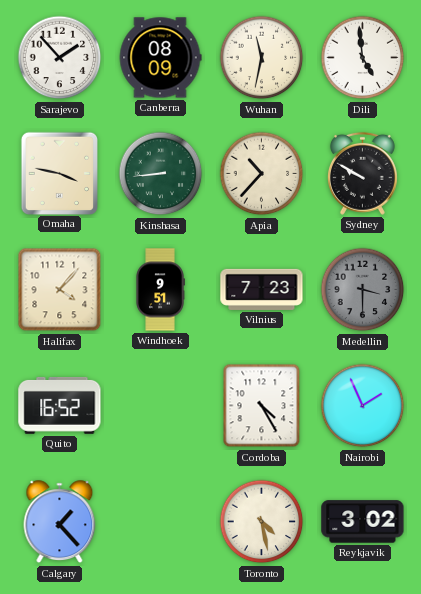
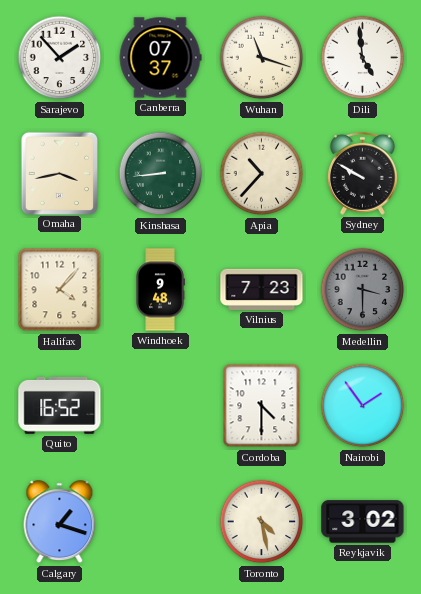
Canberra: 08:09 -> 07:37
Wuhan: 11:32 -> 11:18
Omaha: 3:47 -> 3:43
Windhoek: 9:51 -> 9:48
Cordoba: 4:25 -> 4:30
Nairobi: 1:56 -> 1:54
Calgary: 1:23 -> 1:18
